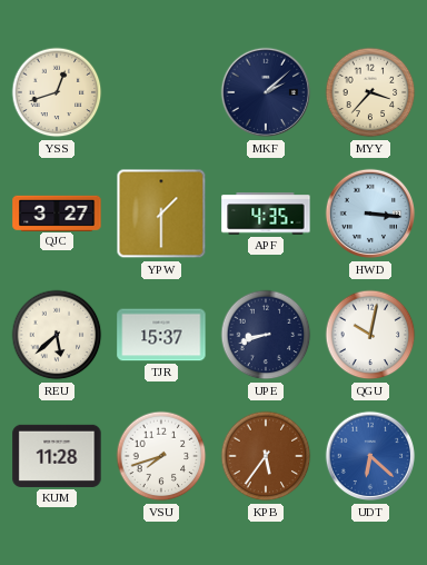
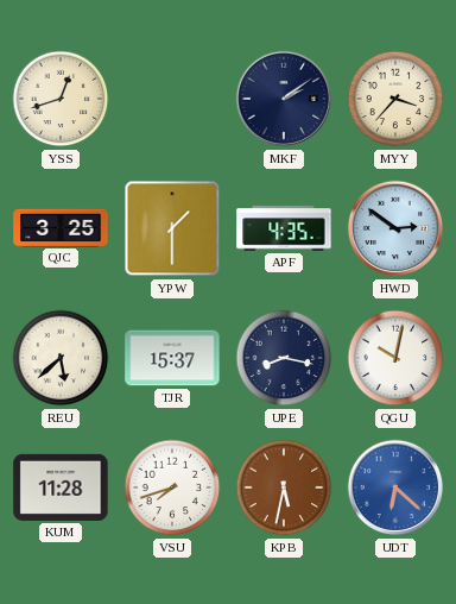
MKF: 2:08 -> 2:09
QJC: 3:27 -> 3:25
HWD: 3:16 -> 2:51
UPE: 8:42 -> 8:17
KPB: 5:36 -> 5:32
